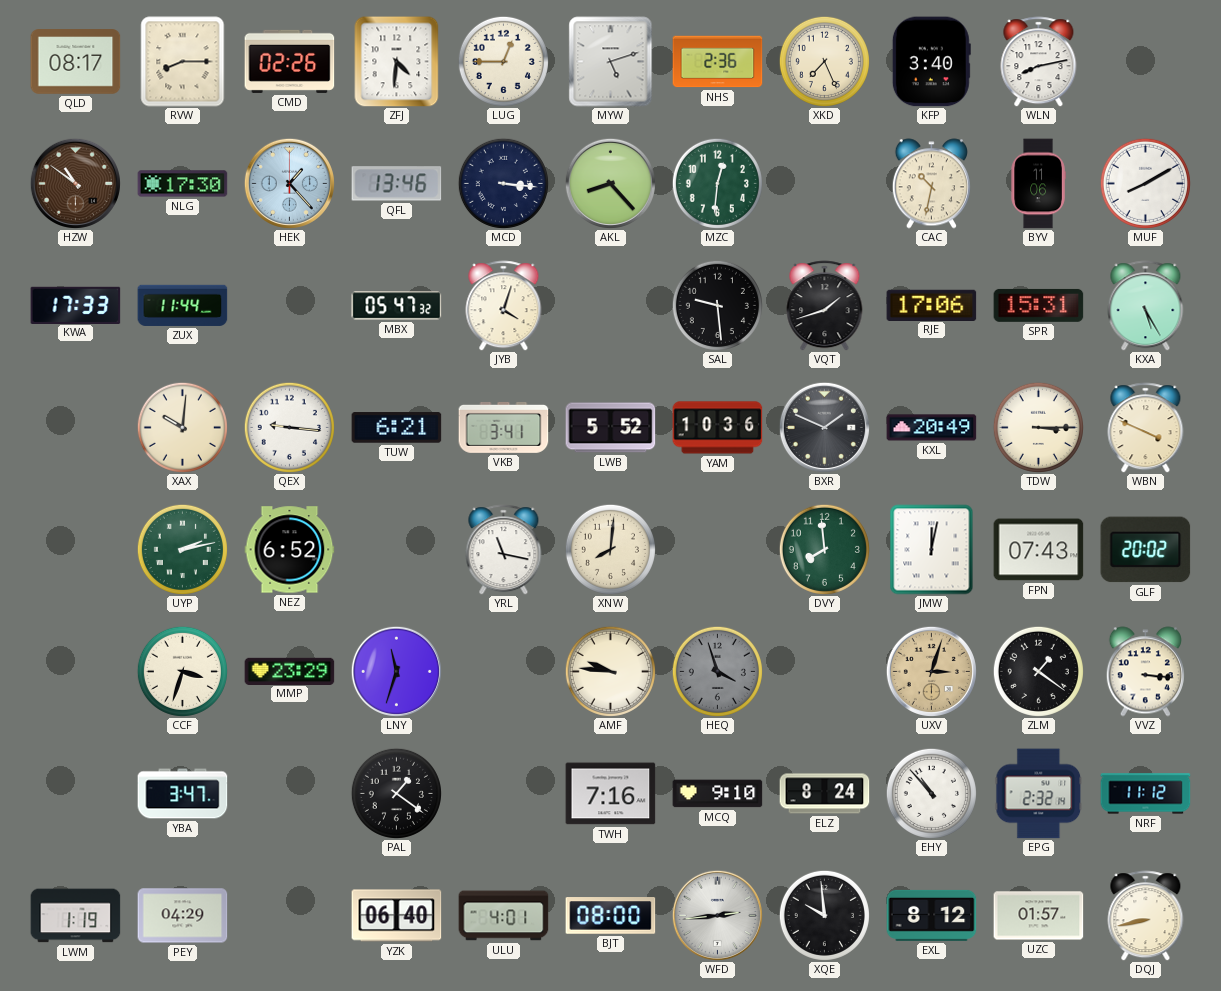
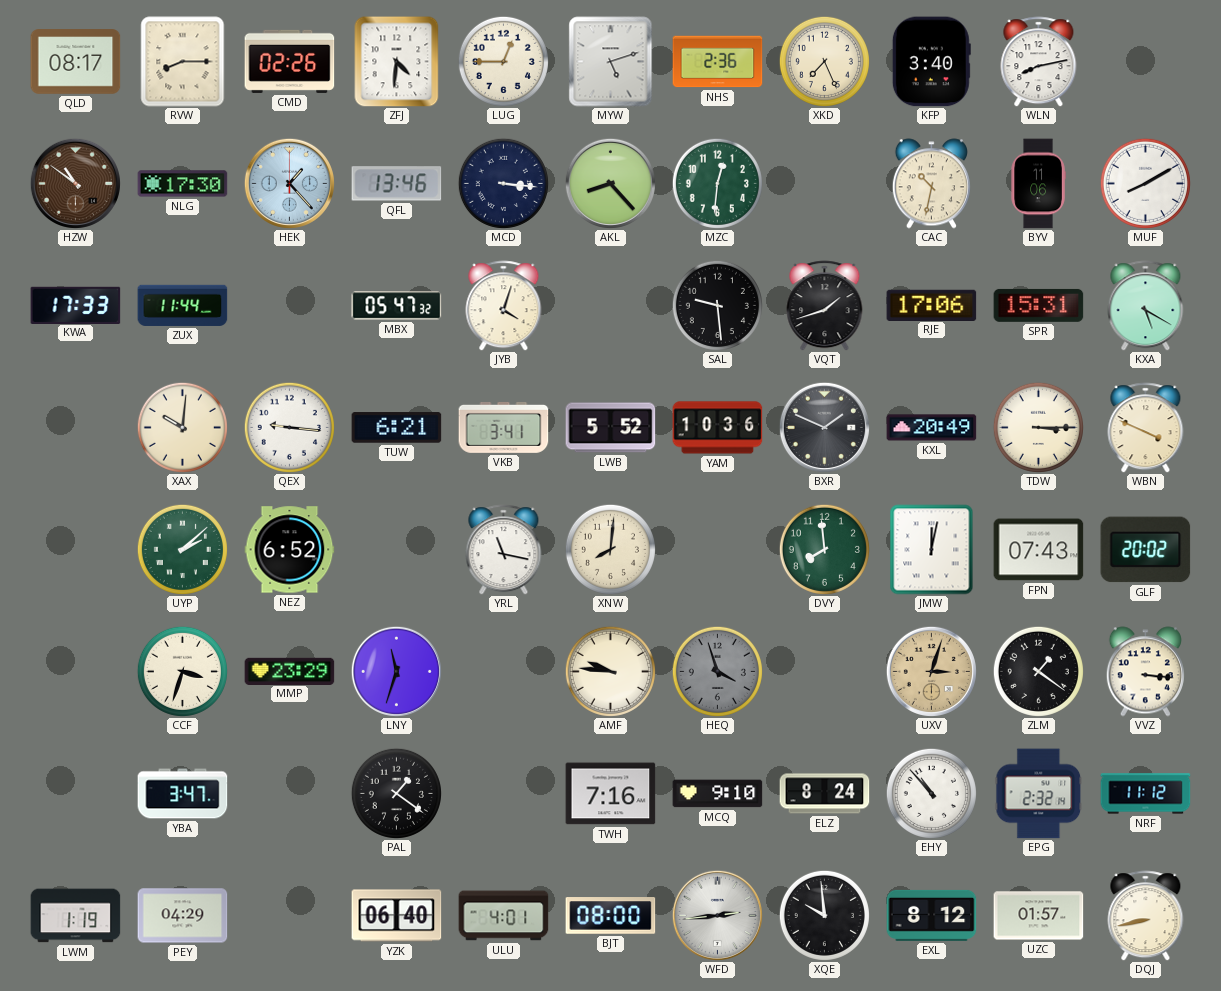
KXA: 5:25 -> 5:20
UYP: 2:13 -> 2:08
